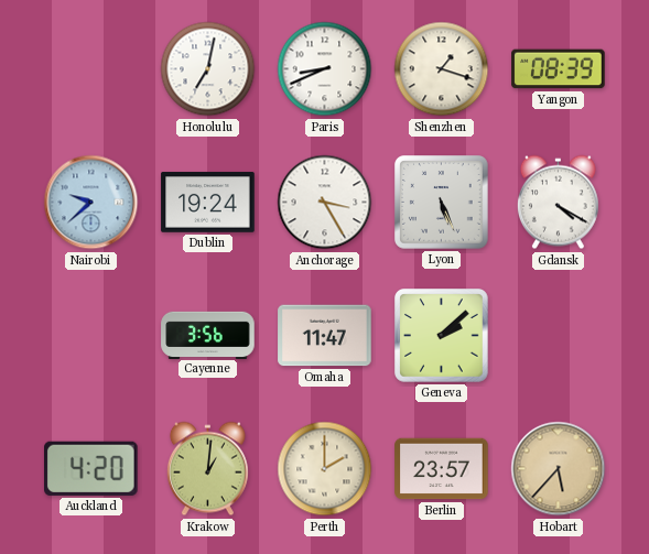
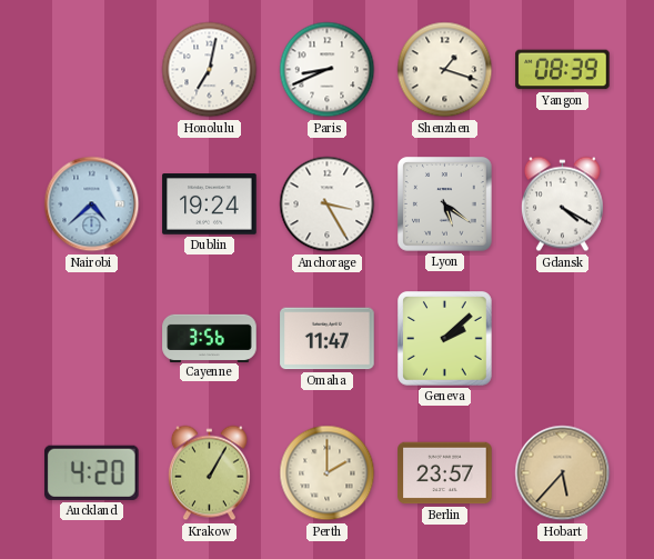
Nairobi: 9:38 -> 4:38
Lyon: 5:26 -> 5:21
Krakow: 1:01 -> 1:05
